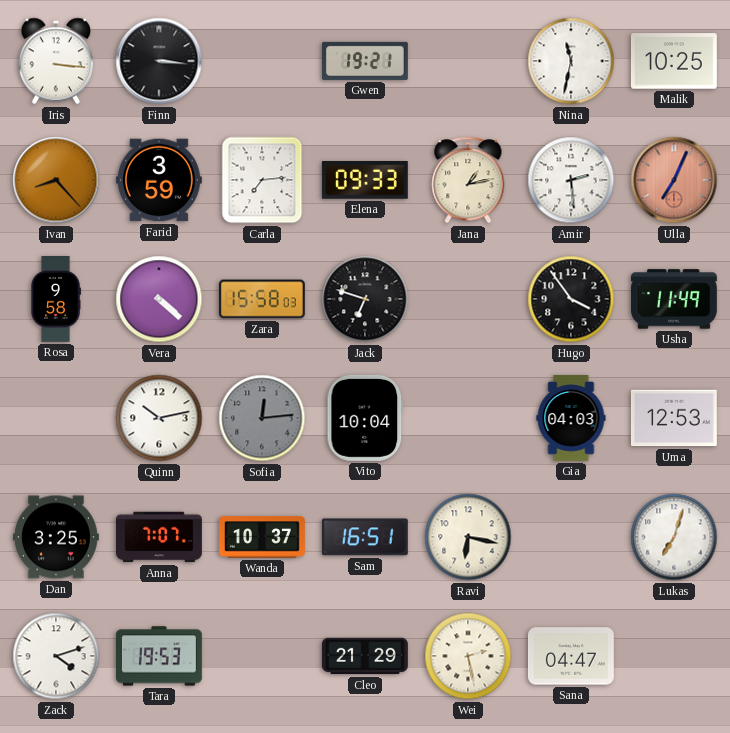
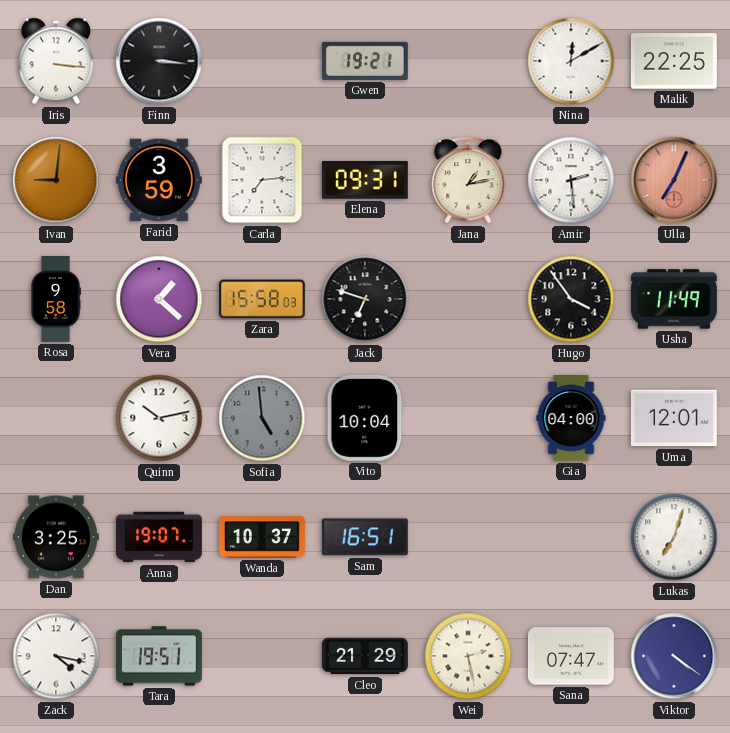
Nina: 11:32 -> 12:10
Malik: 10:25 -> 22:25
Ivan: 8:23 -> 9:01
Elena: 09:33 -> 09:31
Vera: 4:22 -> 1:22
Sofia: 12:14 -> 4:59
Gia: 04:03 -> 04:00
Uma: 12:53 -> 12:01
Anna: 7:07 -> 19:07
Ravi: 6:17 -> none
Zack: 4:12 -> 4:17
Tara: 19:53 -> 19:51
Sana: 04:47 -> 07:47
Viktor: none -> 4:21
